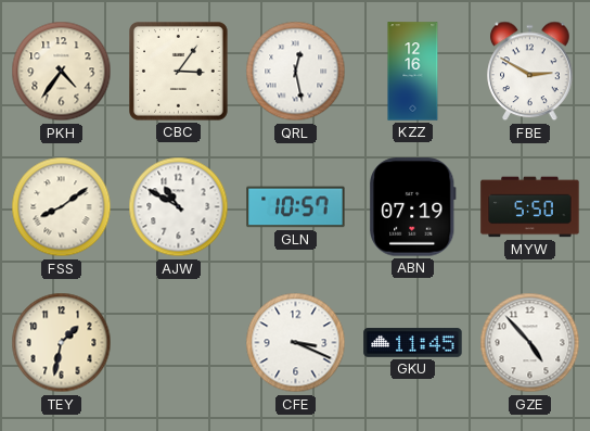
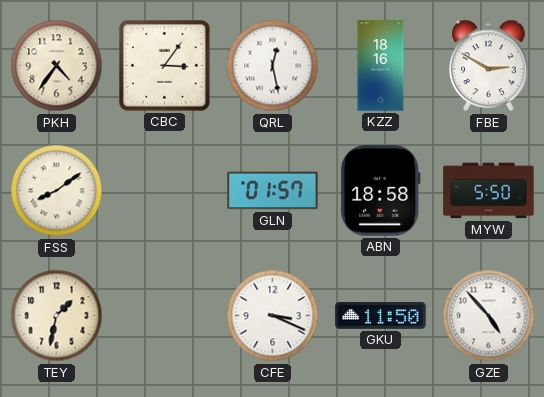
KZZ: 12:16 -> 18:16
AJW: 10:50 -> none
GLN: 10:57 -> 01:57
ABN: 07:19 -> 18:58
GKU: 11:45 -> 11:50
